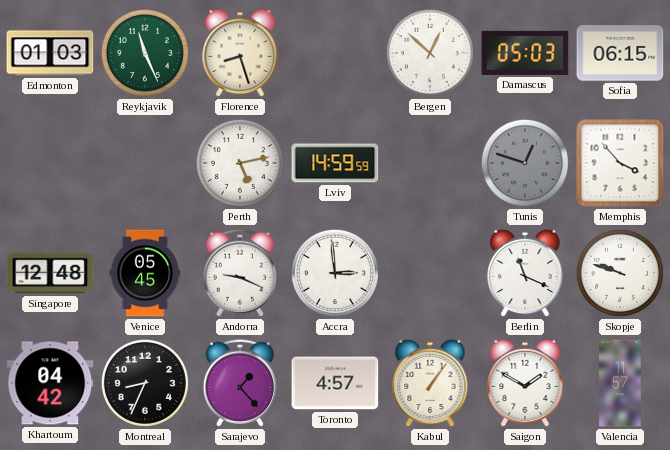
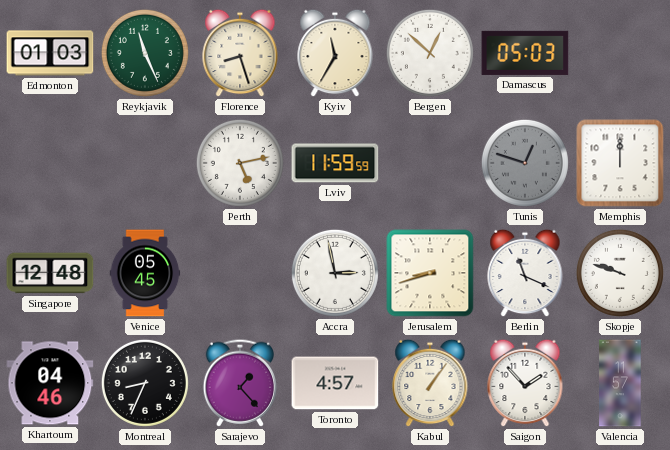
Kyiv: none -> 11:35
Sofia: 06:15 -> none
Lviv: 14:59 -> 11:59
Memphis: 3:53 -> 12:00
Andorra: 9:19 -> none
Accra: 2:59 -> 2:58
Jerusalem: none -> 8:42
Khartoum: 04:42 -> 04:46
Saigon: 1:50 -> 1:53
